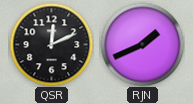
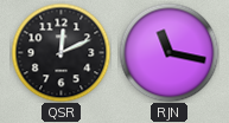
RJN: 1:41 -> 11:17
